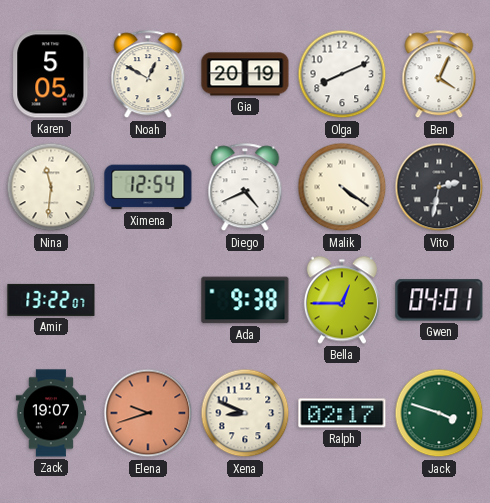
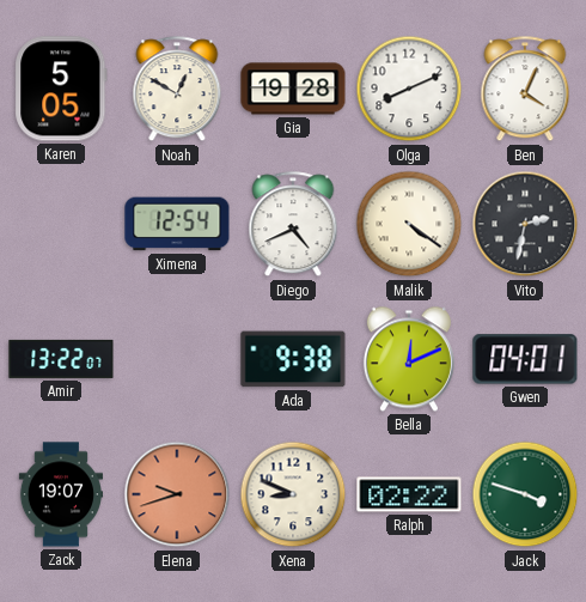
Gia: 20:19 -> 19:28
Nina: 11:31 -> none
Bella: 12:45 -> 12:11
Ralph: 02:17 -> 02:22
